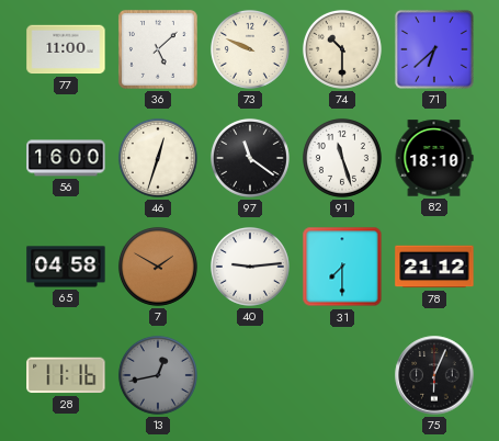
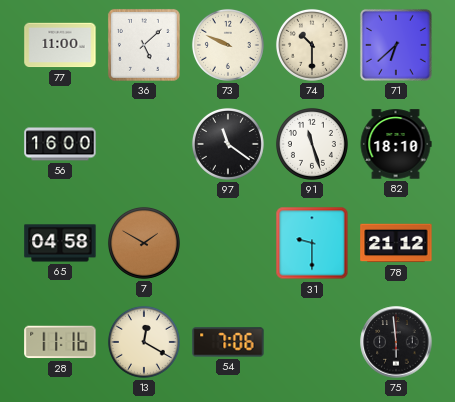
46: 12:33 -> none
40: 9:14 -> none
31: 7:30 -> 9:30
13: 12:43 -> 12:20
13 dial: grey -> cream
54: none -> 7:06
75: 6:04 -> 5:59
